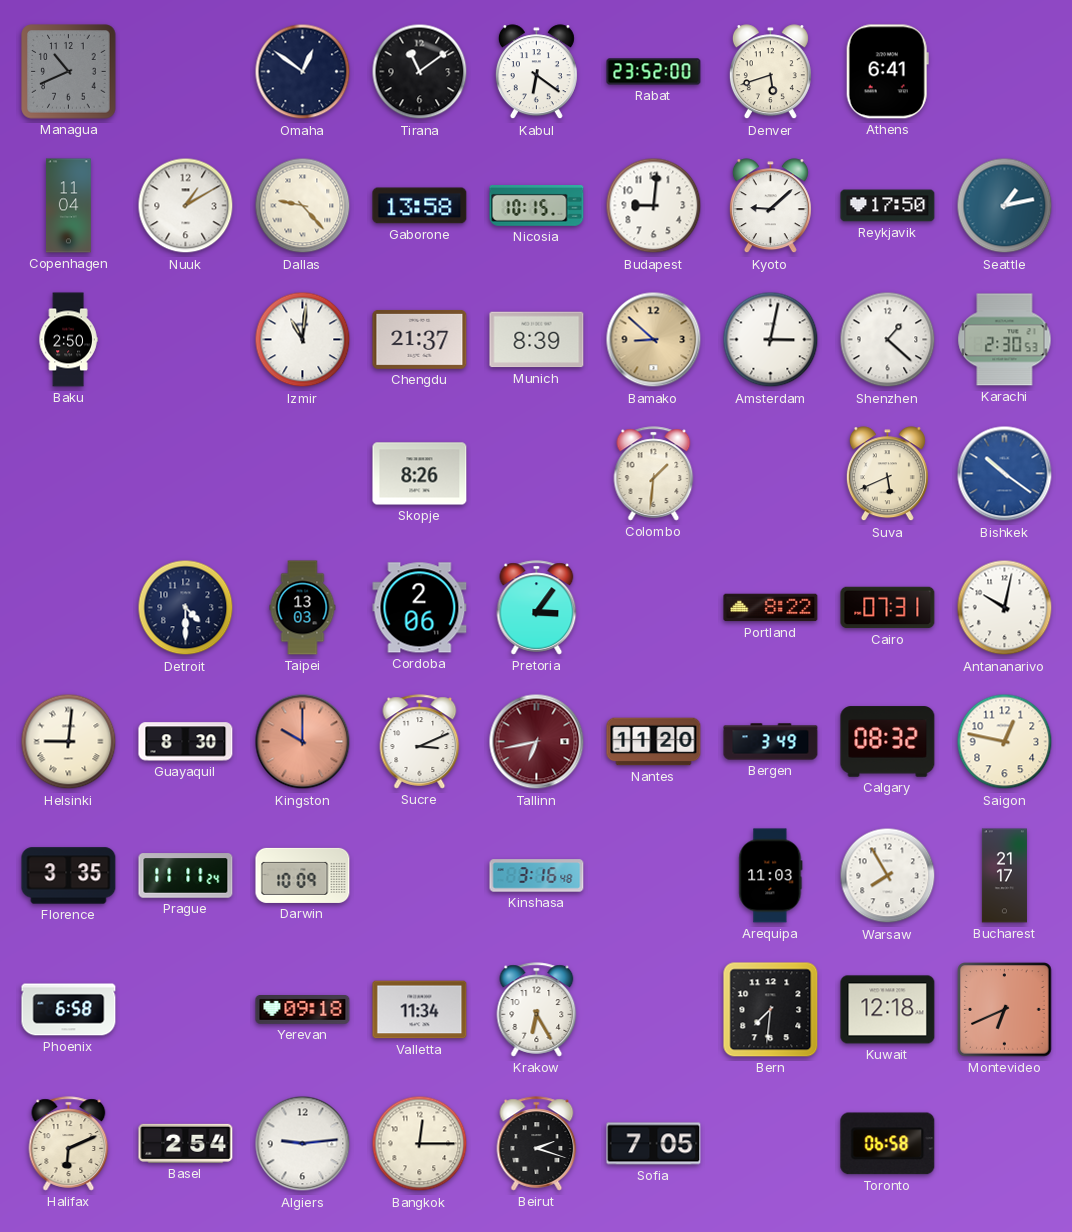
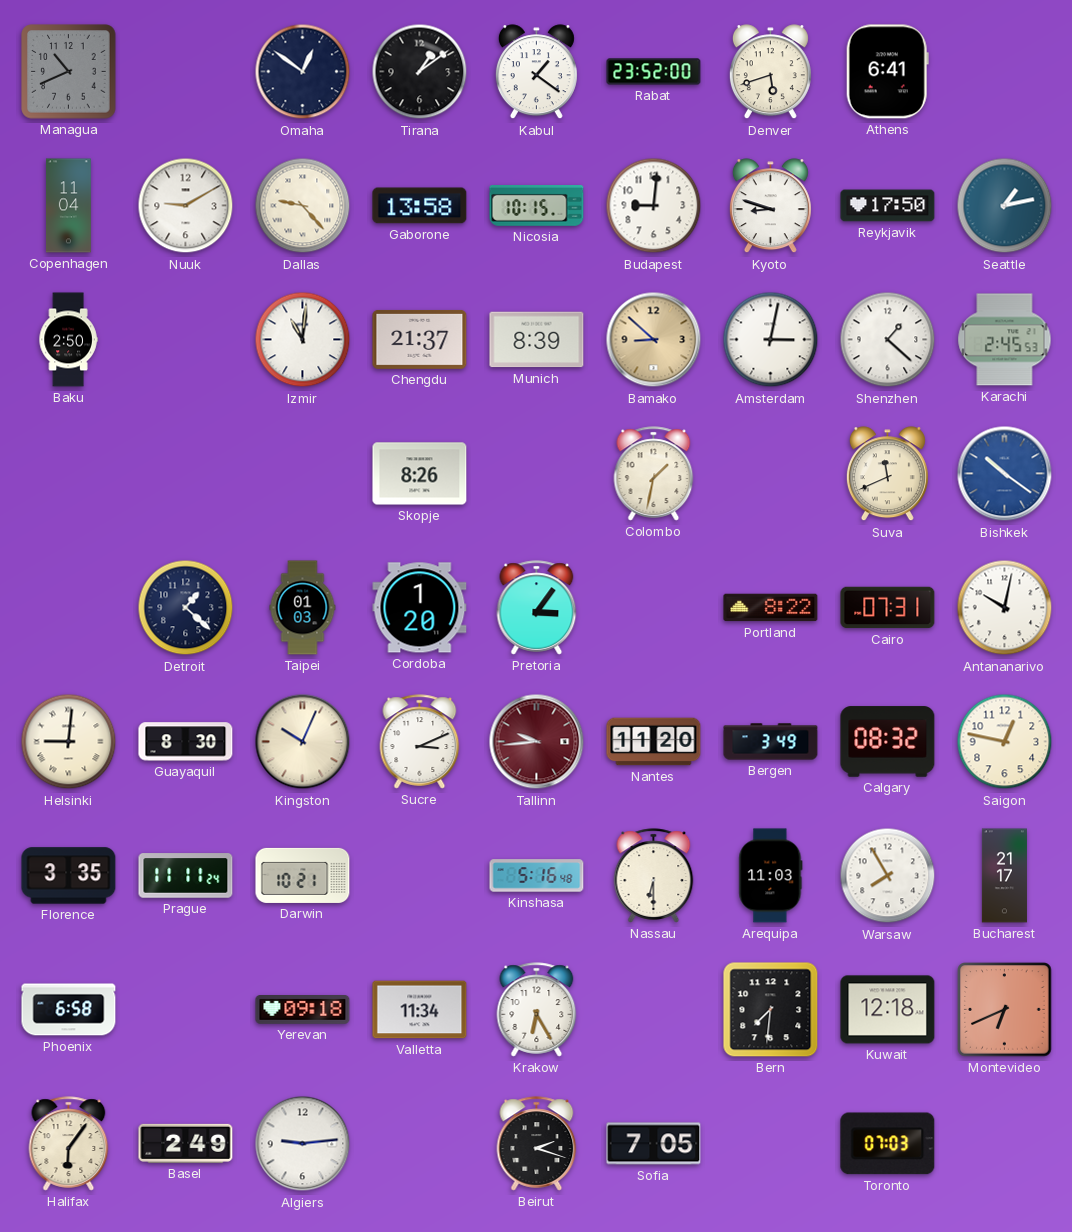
Tirana: 11:09 -> 1:09
Kabul: 6:21 -> 1:21
Nuuk: 1:10 -> 9:10
Kyoto: 9:08 -> 8:48
Karachi: 2:30 -> 2:45
Colombo: 1:31 -> 1:32
Suva: 5:41 -> 11:41
Detroit: 4:30 -> 1:22
Taipei: 13:03 -> 01:03
Cordoba: 2:06 -> 1:20
Kingston: 10:00 -> 10:04
Kingston dial: salmon -> cream
Tallinn: 6:43 -> 9:44
Darwin: 10:09 -> 10:21
Kinshasa: 3:16 -> 5:16
Nassau: none -> 6:30
Halifax: 6:11 -> 6:06
Basel: 2:54 -> 2:49
Bangkok: 12:15 -> none
Toronto: 06:58 -> 07:03
